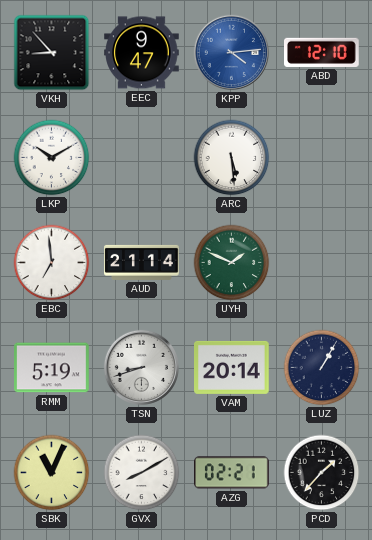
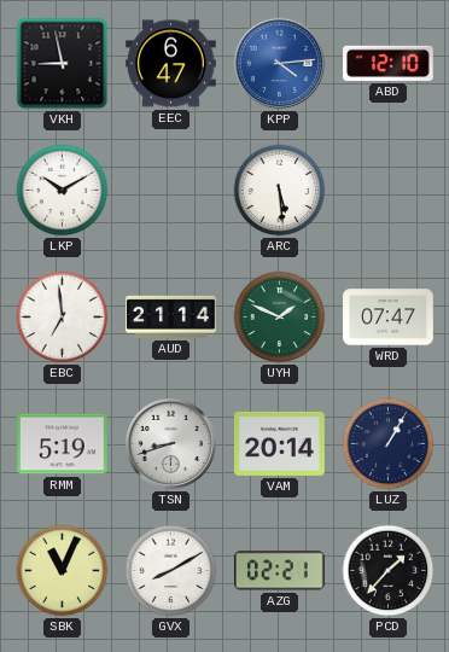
VKH: 8:53 -> 8:58
EEC: 9:47 -> 6:47
WRD: none -> 07:47
